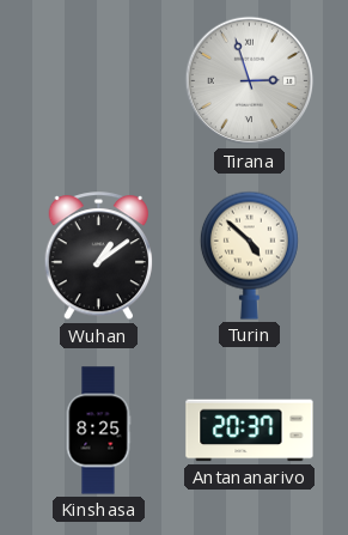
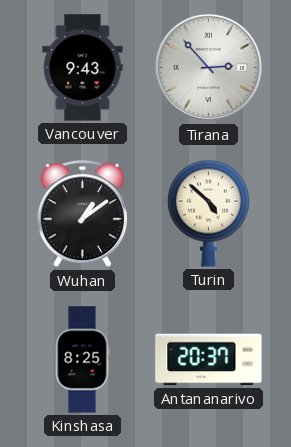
Vancouver: none -> 9:43
Tirana: 2:57 -> 2:53
